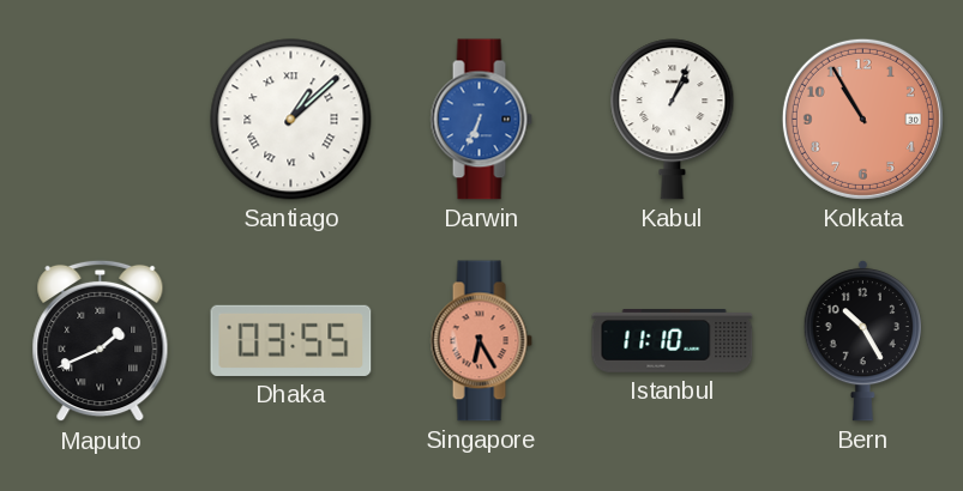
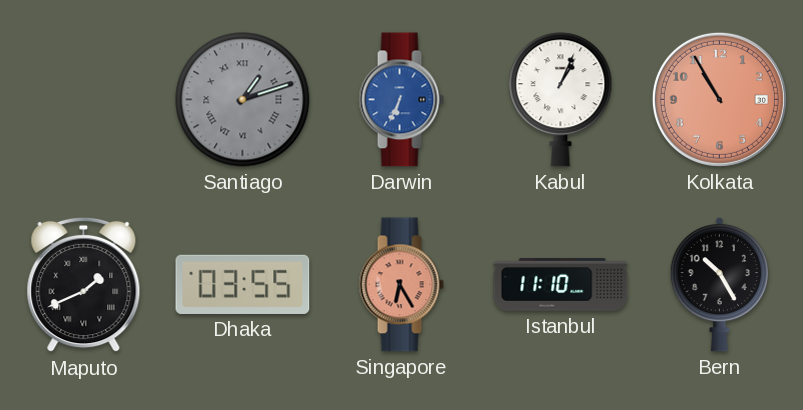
Santiago: 1:08 -> 1:12
Santiago dial: white -> grey
